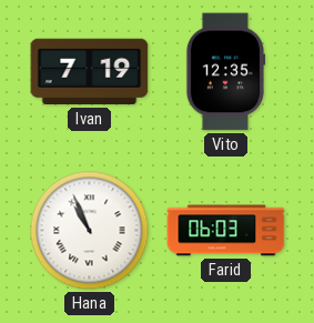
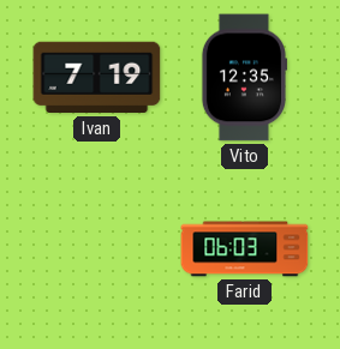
Hana: 10:56 -> none
